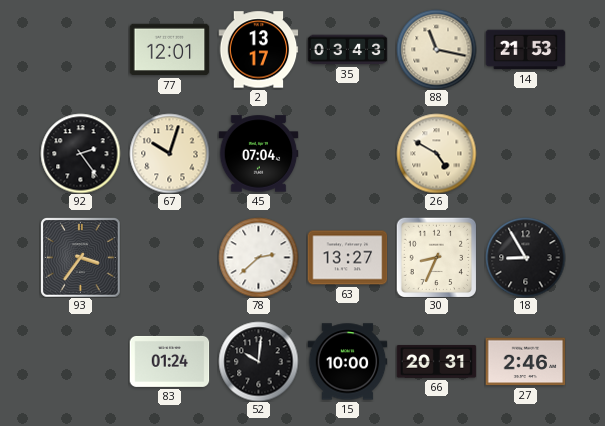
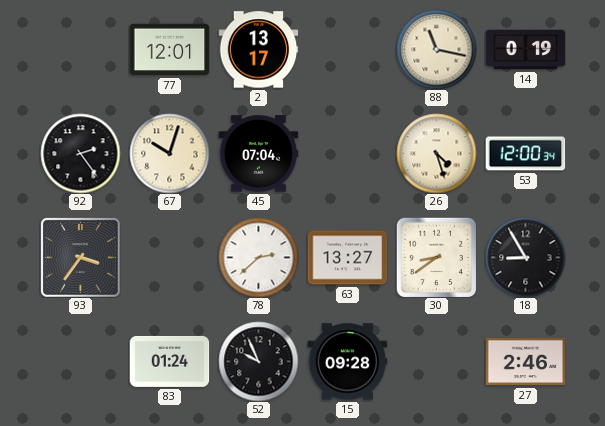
35: 03:43 -> none
14: 21:53 -> 0:19
26: 4:50 -> 4:27
53: none -> 12:00
30: 8:34 -> 8:39
52: 10:01 -> 9:56
15: 10:00 -> 09:28
66: 20:31 -> none
